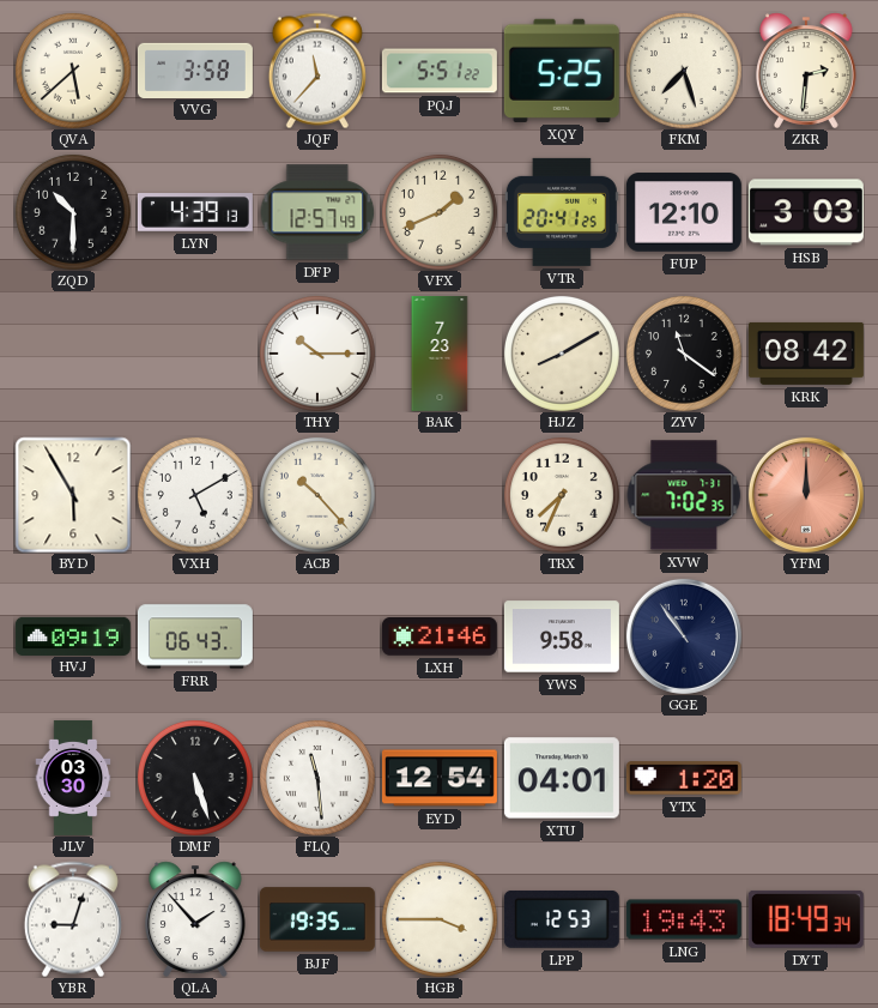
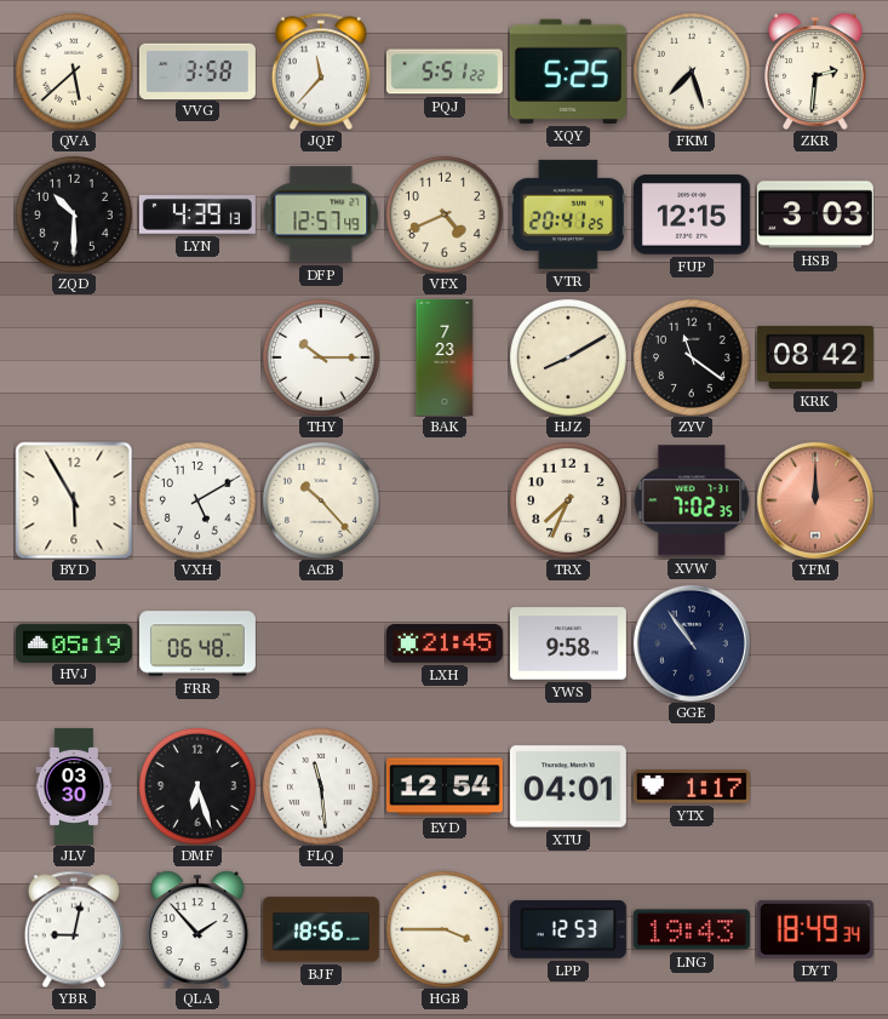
VFX: 1:41 -> 4:41
FUP: 12:10 -> 12:15
HVJ: 09:19 -> 05:19
FRR: 06:43 -> 06:48
LXH: 21:46 -> 21:45
DMF: 5:27 -> 6:27
YTX: 1:20 -> 1:17
YBR: 9:03 -> 9:02
BJF: 19:35 -> 18:56
